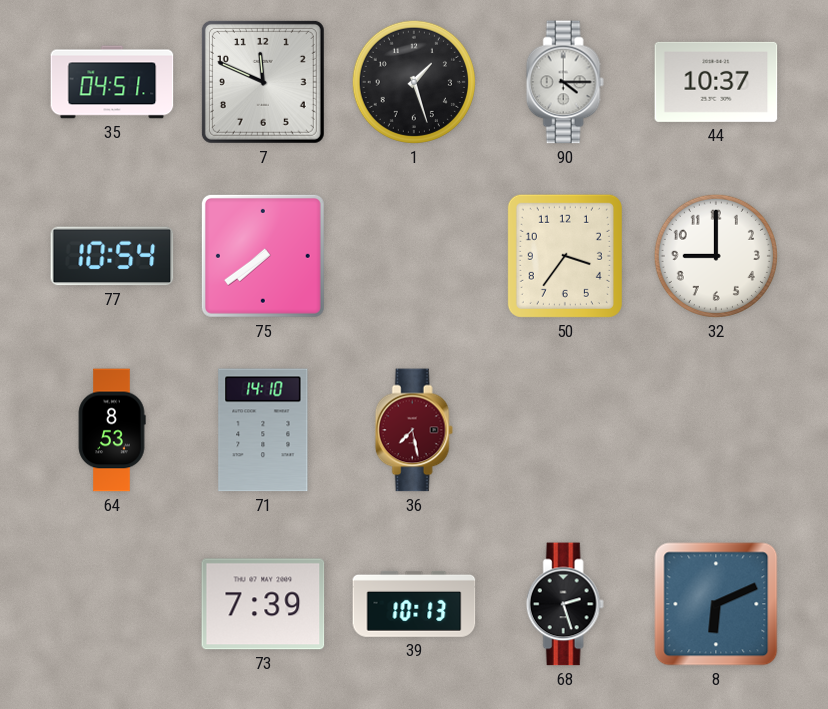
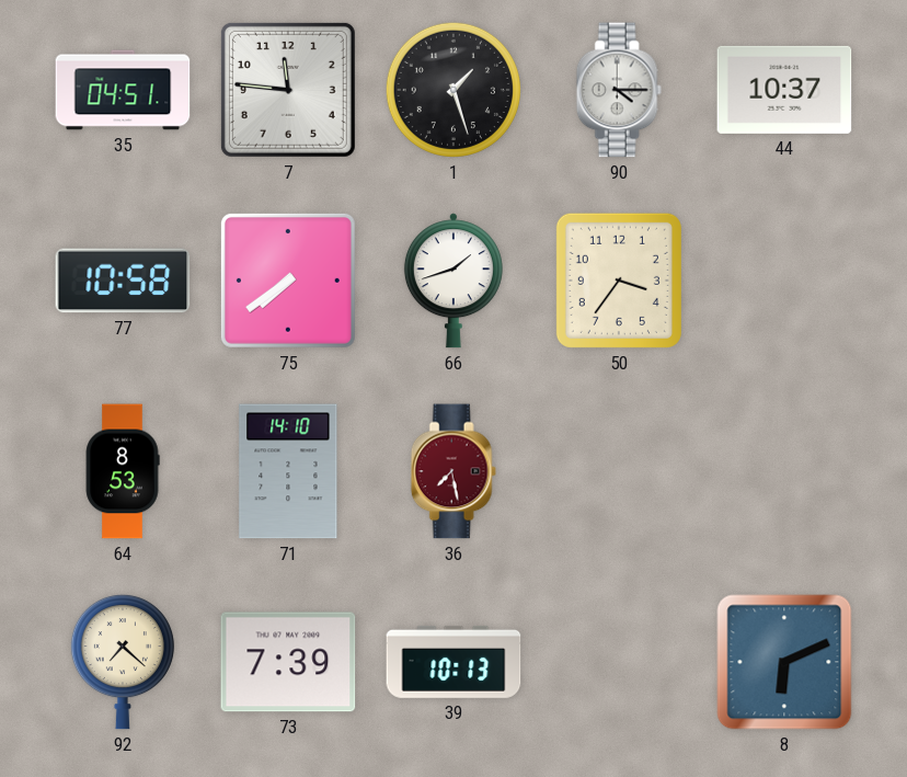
7: 11:49 -> 11:46
77: 10:54 -> 10:58
66: none -> 1:42
32: 9:00 -> none
92: none -> 7:22
68: 2:27 -> none
